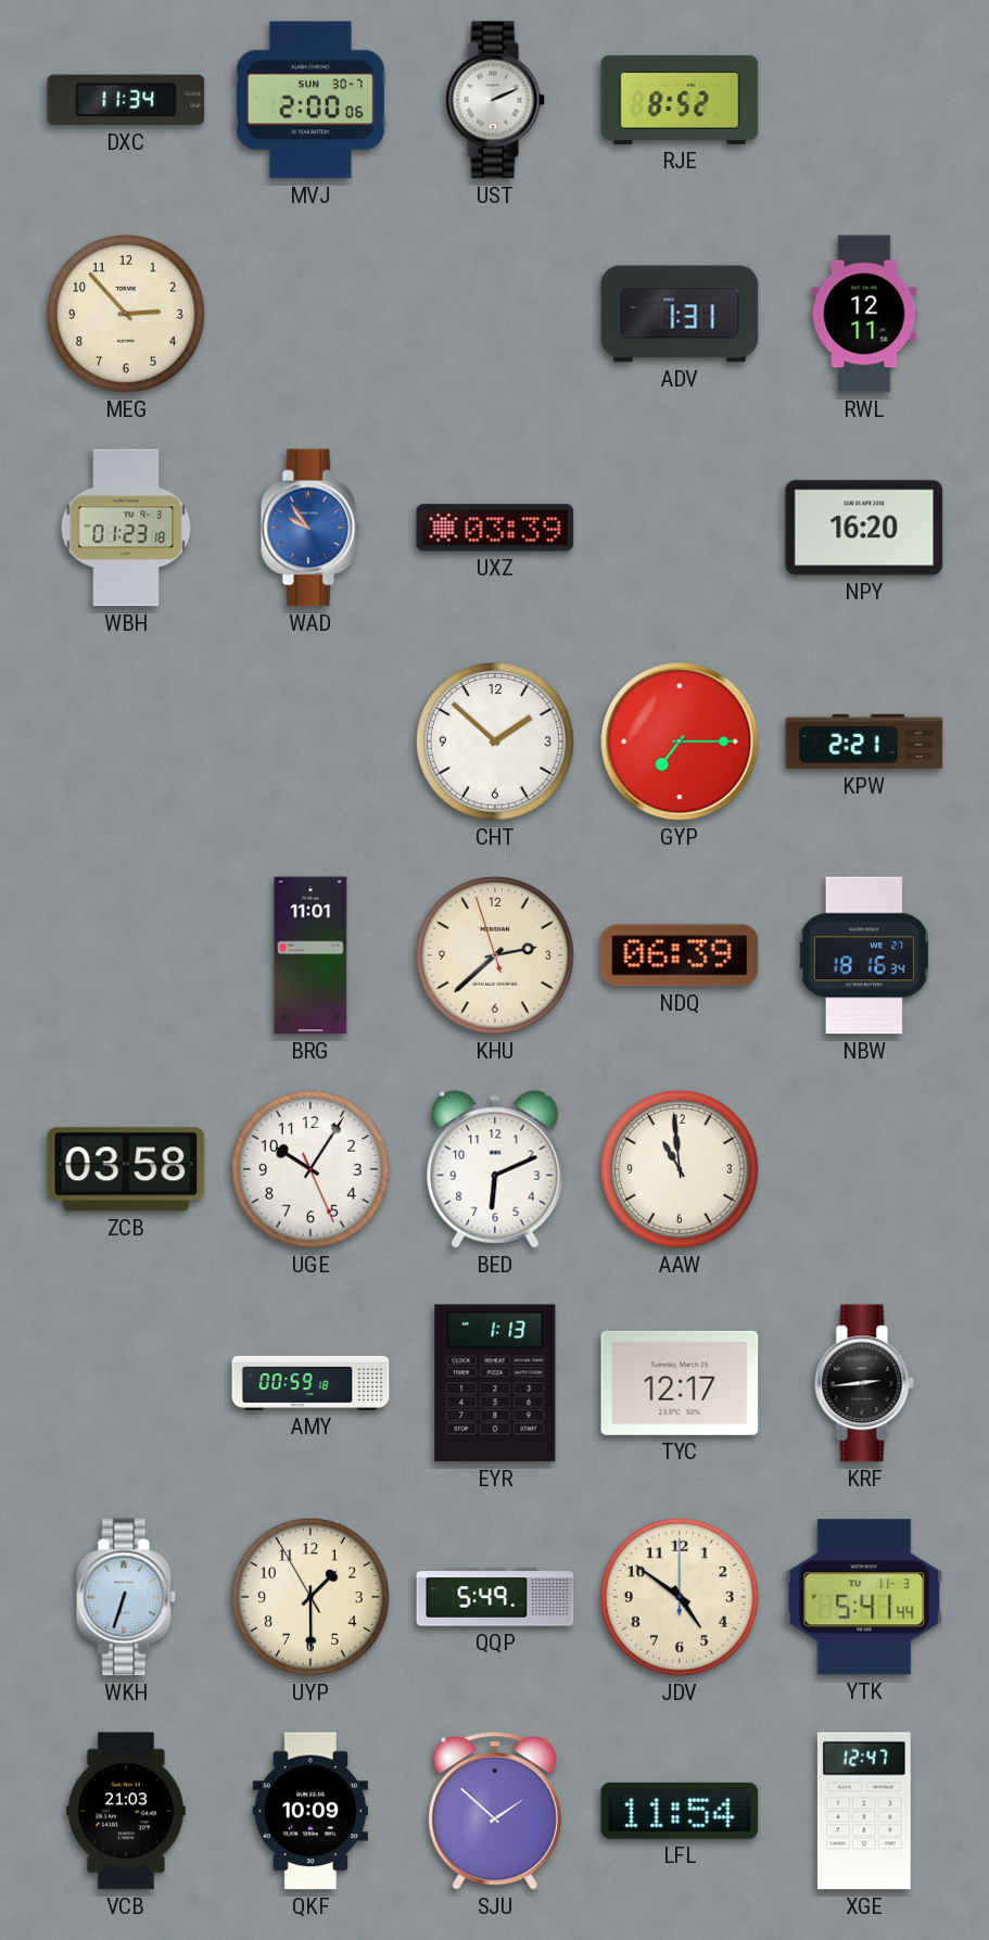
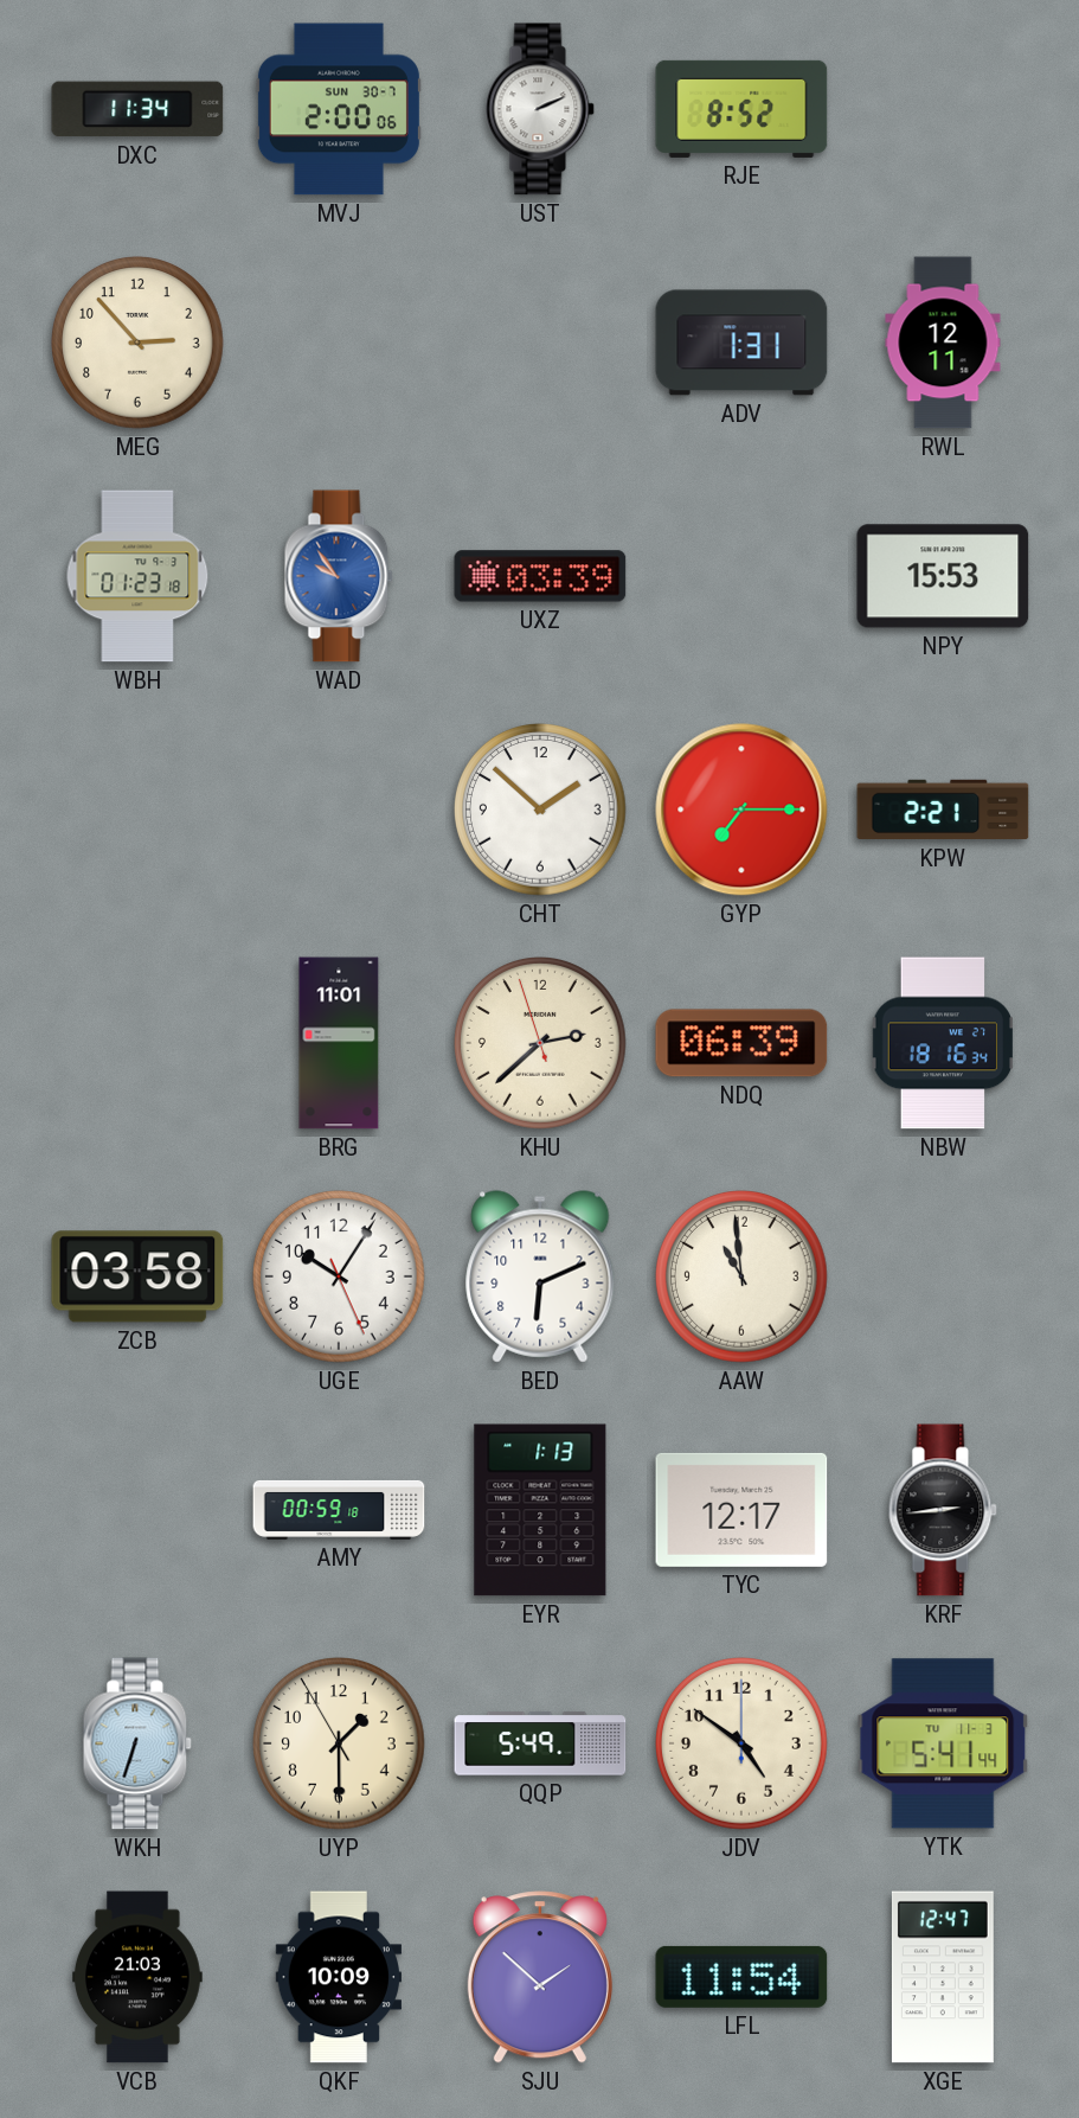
NPY: 16:20 -> 15:53
